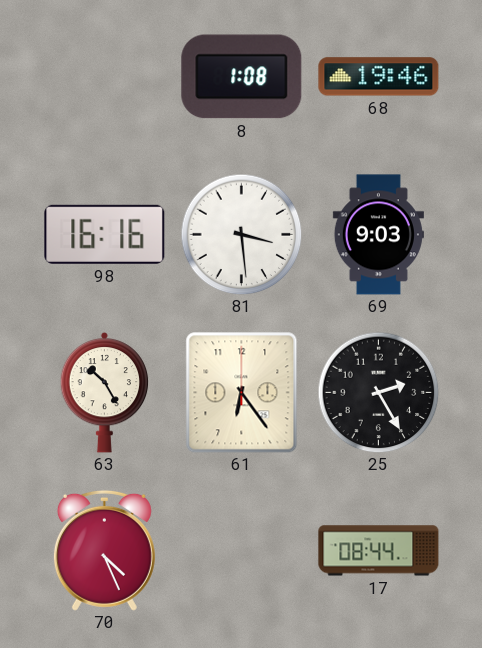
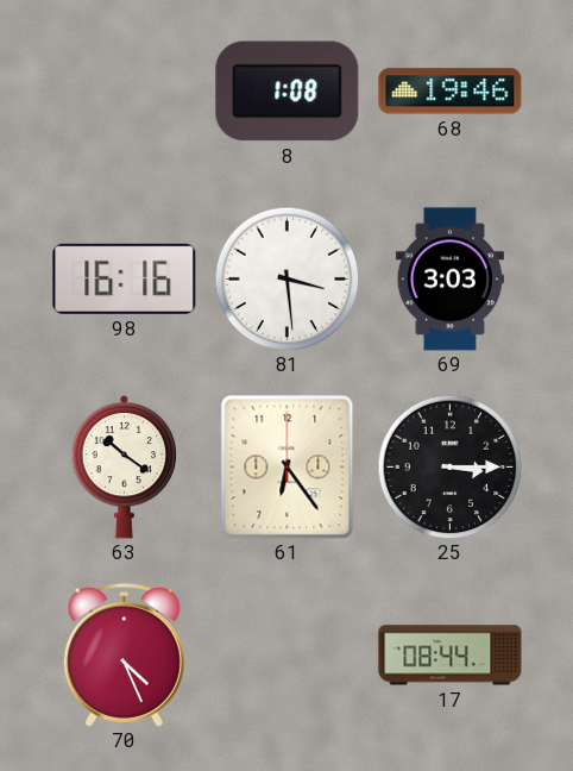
69: 9:03 -> 3:03
63: 10:25 -> 10:21
25: 2:25 -> 3:15
